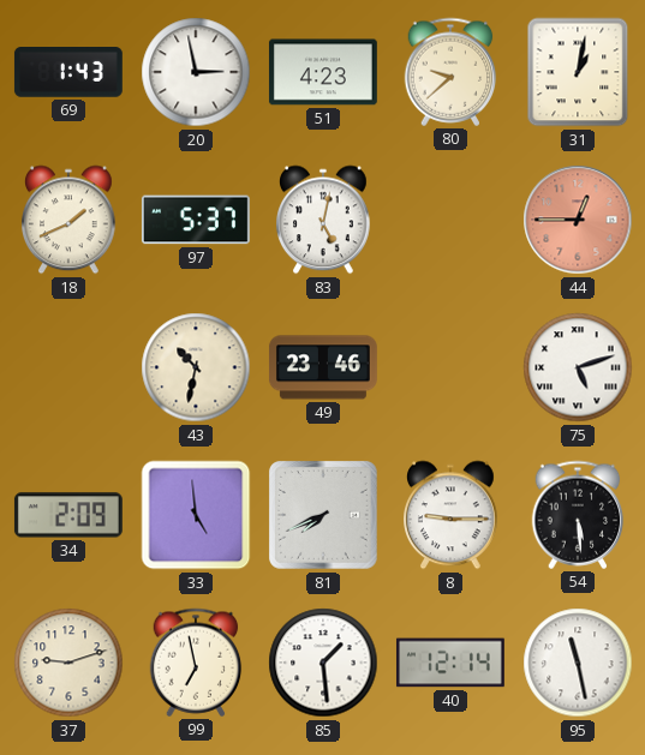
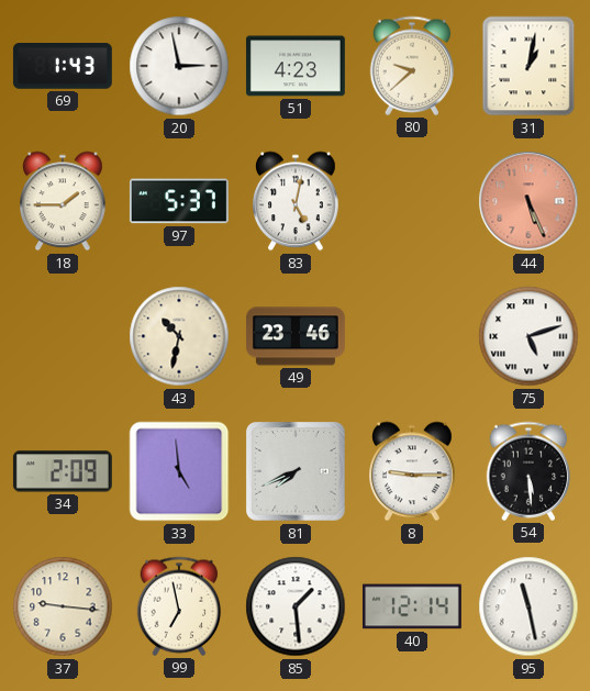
18: 1:41 -> 1:45
44: 12:45 -> 5:26
37: 9:12 -> 9:16
